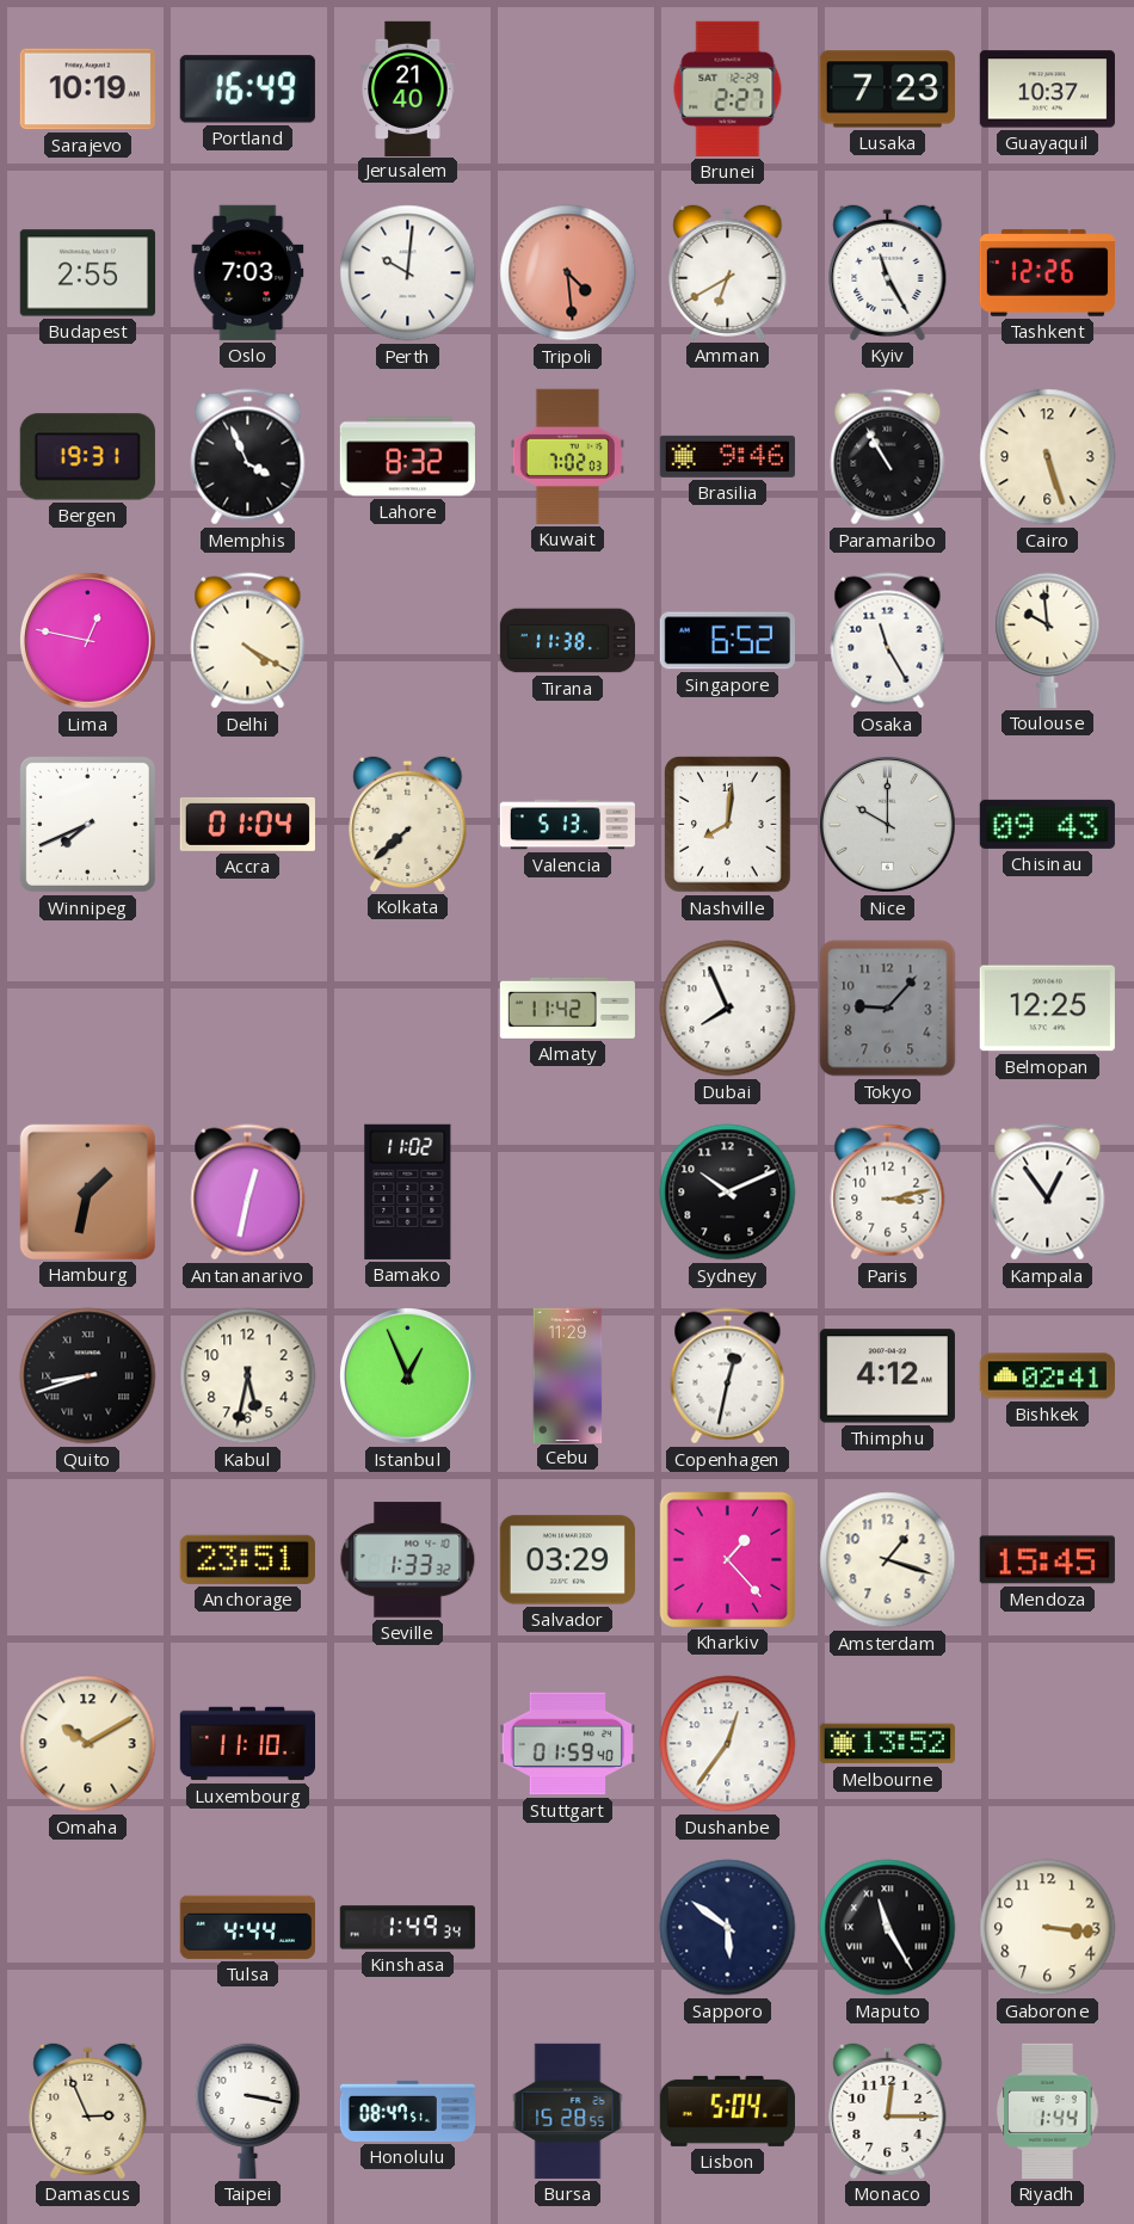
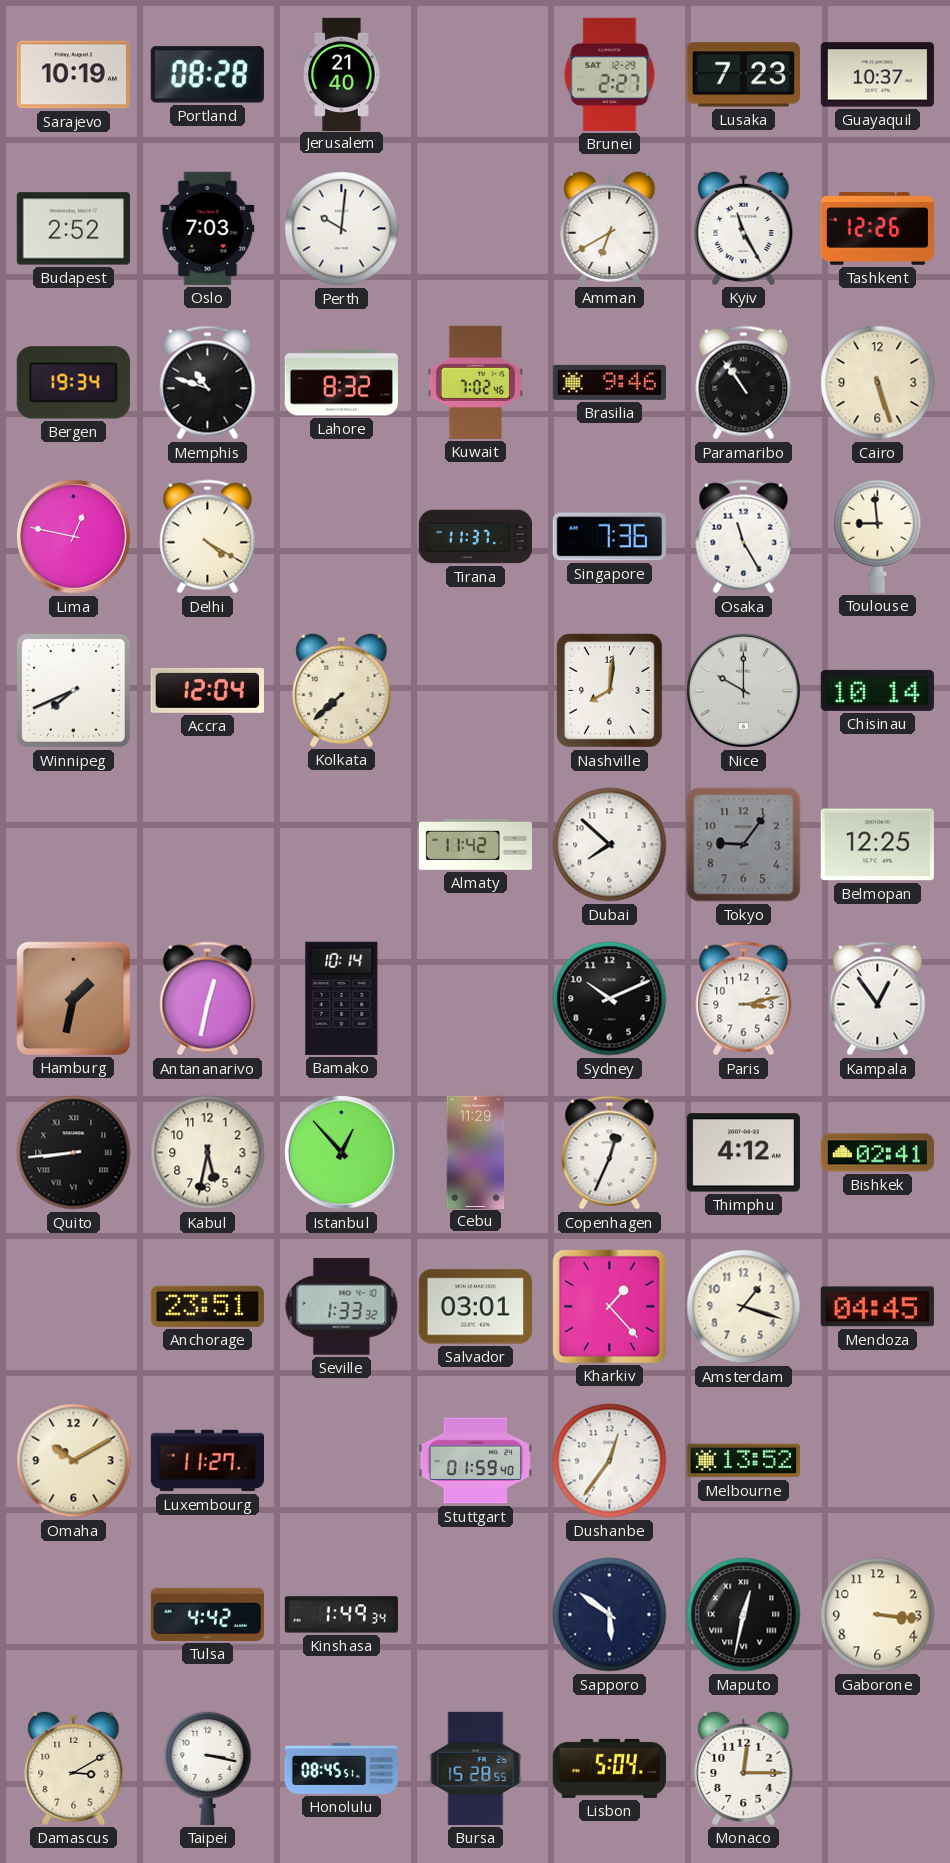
Portland: 16:49 -> 08:28
Budapest: 2:55 -> 2:52
Tripoli: 4:29 -> none
Bergen: 19:31 -> 19:34
Memphis: 3:56 -> 10:48
Kuwait: 7:02:03 -> 7:02:46
Paramaribo: 10:55 -> 10:54
Tirana: 11:38 -> 11:37
Singapore: 6:52 -> 7:36
Toulouse: 9:59 -> 8:59
Accra: 01:04 -> 12:04
Valencia: 5:13 -> none
Chisinau: 09:43 -> 10:14
Dubai: 7:56 -> 7:52
Tokyo: 9:07 -> 9:06
Bamako: 11:02 -> 10:14
Quito: 8:42 -> 8:44
Istanbul: 12:56 -> 12:53
Copenhagen: 12:32 -> 12:34
Salvador: 03:29 -> 03:01
Mendoza: 15:45 -> 04:45
Luxembourg: 11:10 -> 11:27
Tulsa: 4:44 -> 4:42
Maputo: 11:25 -> 12:32
Damascus: 2:56 -> 3:10
Honolulu: 08:47 -> 08:45
Riyadh: 1:44 -> none
